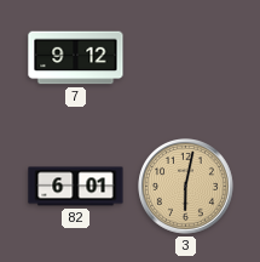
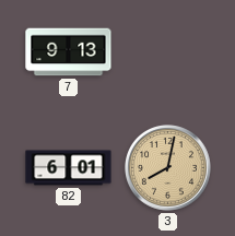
7: 9:12 -> 9:13
3: 6:02 -> 8:02
